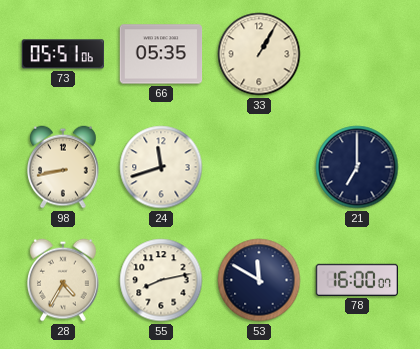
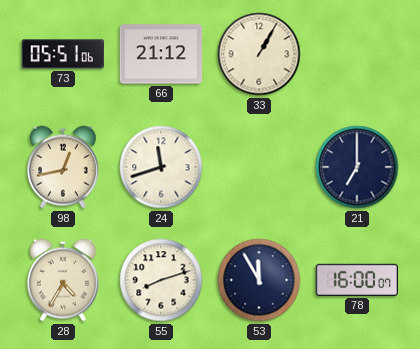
66: 05:35 -> 21:12
98: 8:43 -> 12:43
55: 8:13 -> 8:12
53: 11:50 -> 11:55
